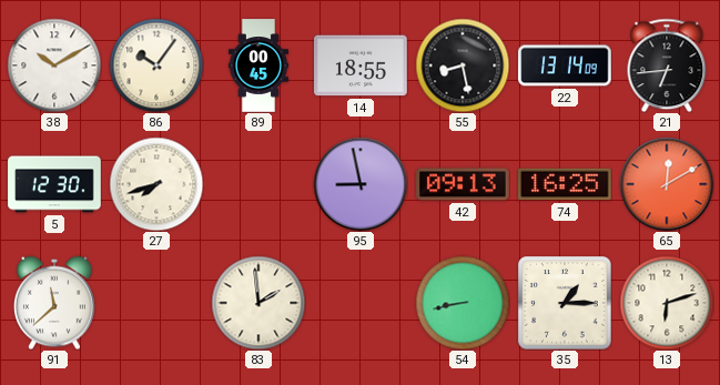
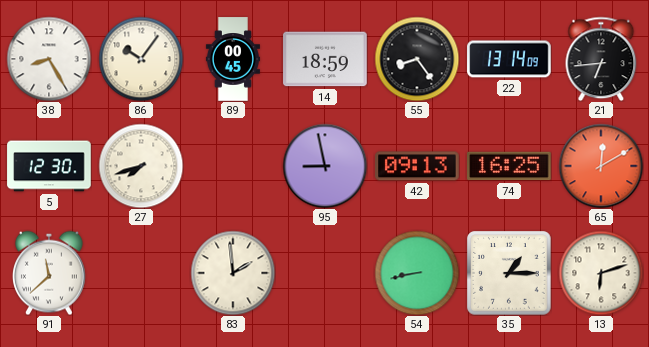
38: 10:10 -> 8:25
14: 18:55 -> 18:59
55: 8:28 -> 8:24
